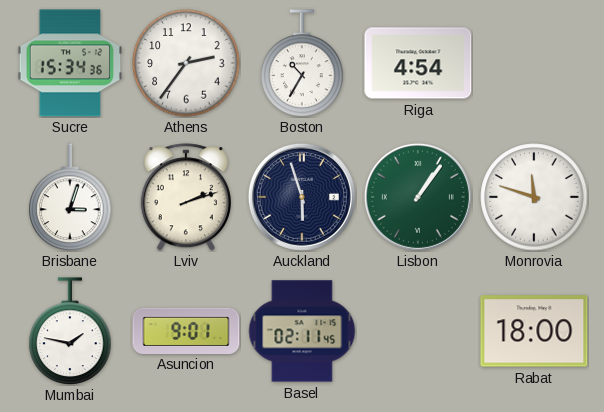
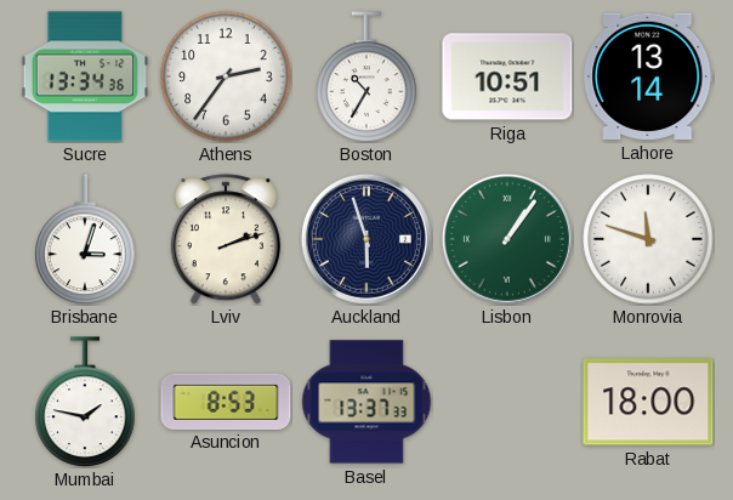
Sucre: 15:34 -> 13:34
Riga: 4:54 -> 10:51
Lahore: none -> 13:14
Asuncion: 9:01 -> 8:53
Basel: 02:11 -> 13:37
